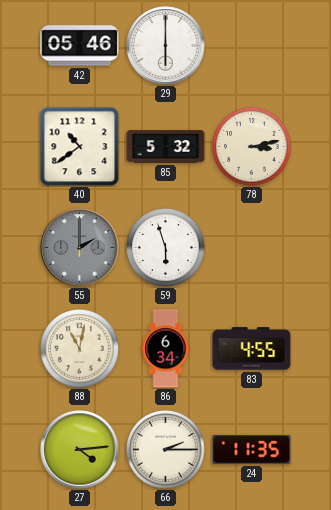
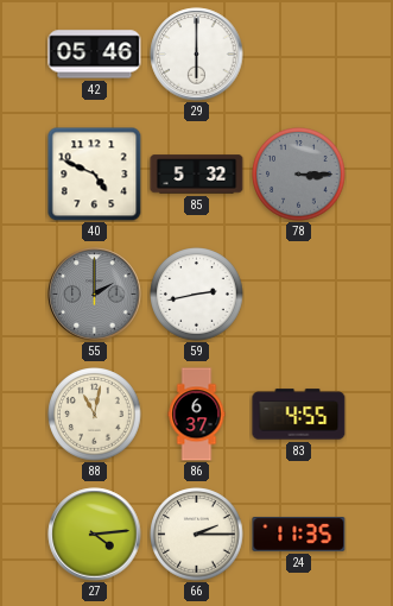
40: 10:39 -> 4:49
78: 3:13 -> 3:15
78 dial: cream -> grey
59: 5:57 -> 2:43
86: 6:34 -> 6:37
